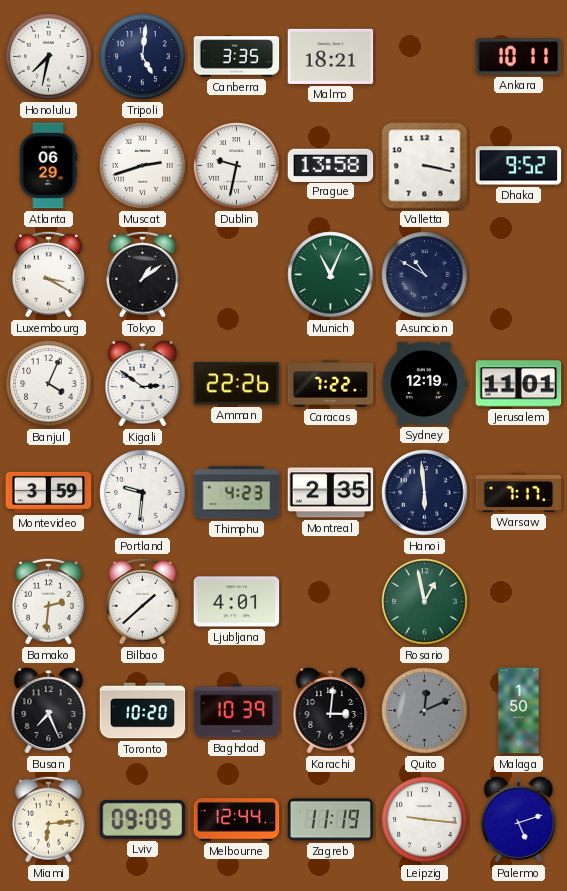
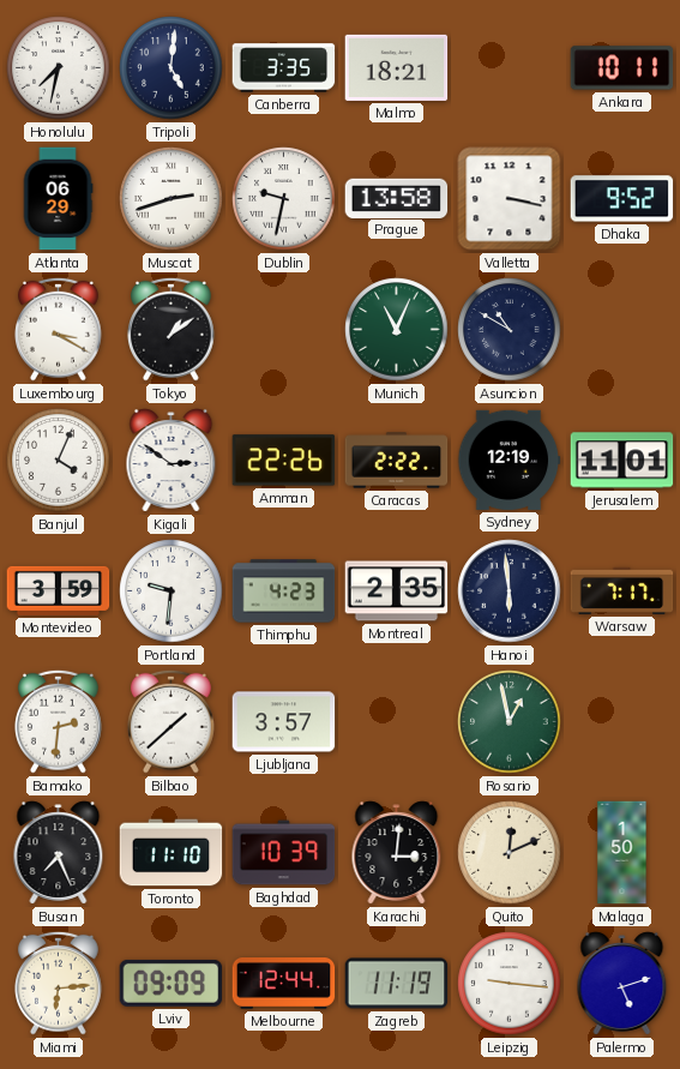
Caracas: 7:22 -> 2:22
Ljubljana: 4:01 -> 3:57
Toronto: 10:20 -> 11:10
Quito dial: grey -> cream
